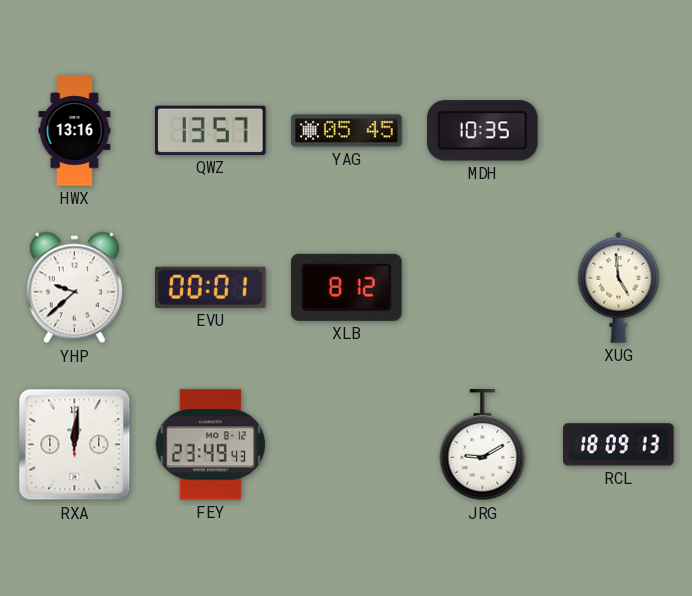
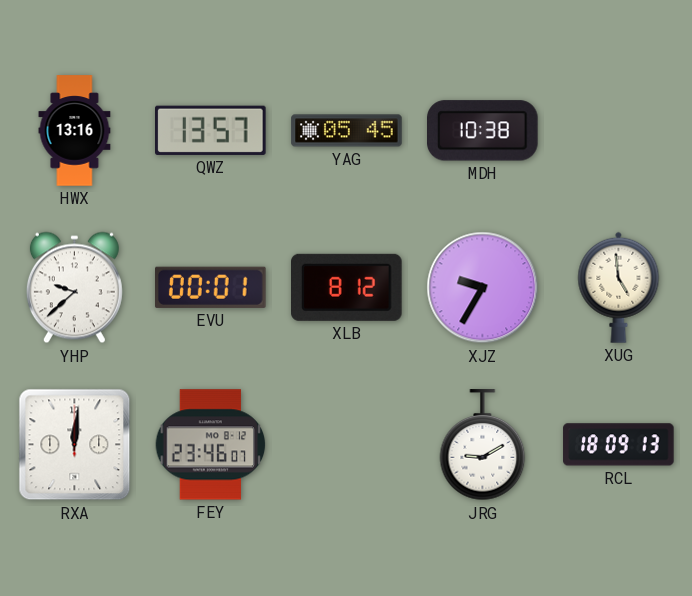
MDH: 10:35 -> 10:38
XJZ: none -> 9:35
FEY: 23:49 -> 23:46
